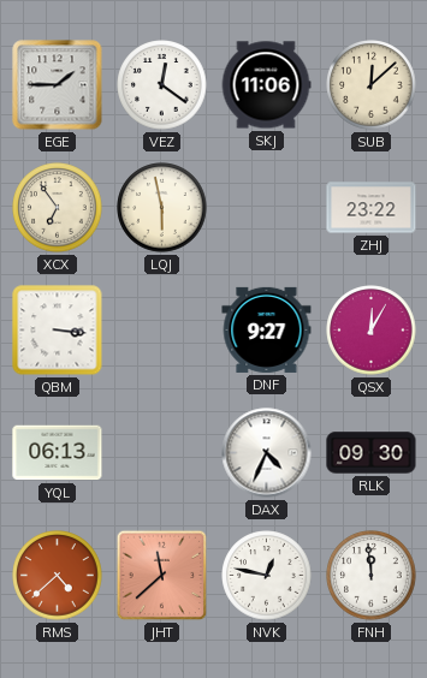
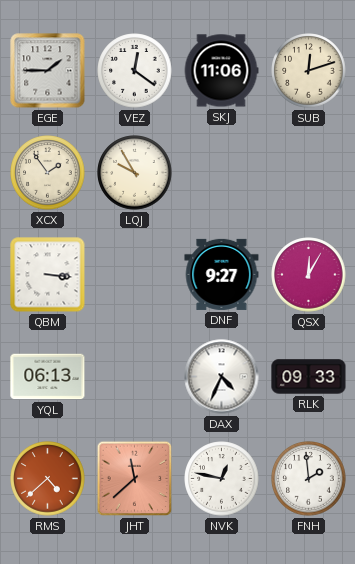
SUB: 12:08 -> 12:12
XCX: 6:54 -> 1:54
LQJ: 5:58 -> 9:55
ZHJ: 23:22 -> none
RLK: 09:30 -> 09:33
FNH: 11:59 -> 1:59
